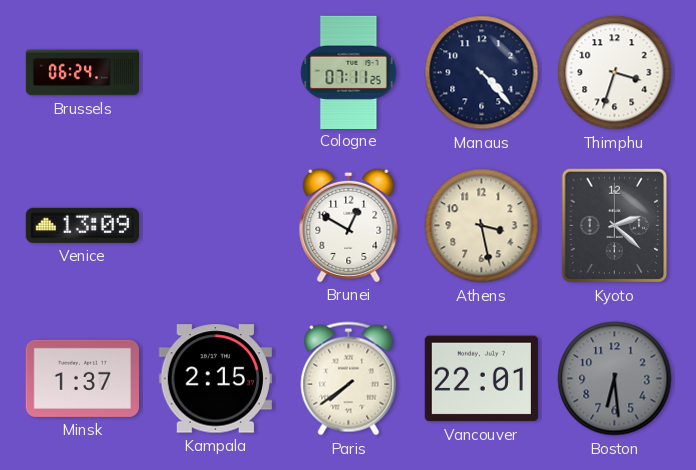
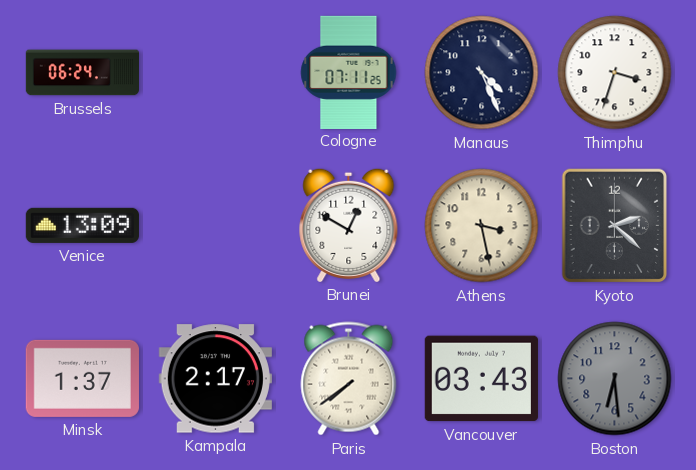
Manaus: 4:23 -> 4:26
Kampala: 2:15 -> 2:17
Vancouver: 22:01 -> 03:43
